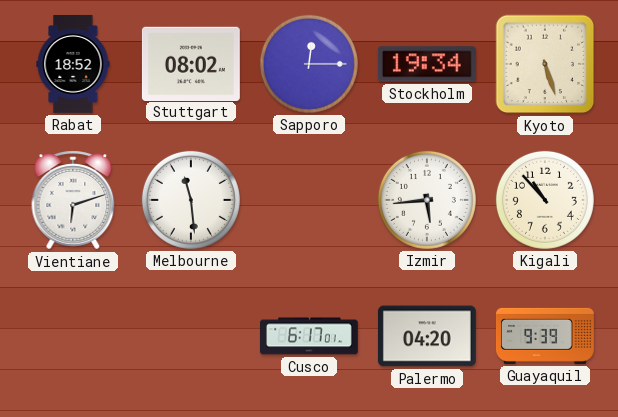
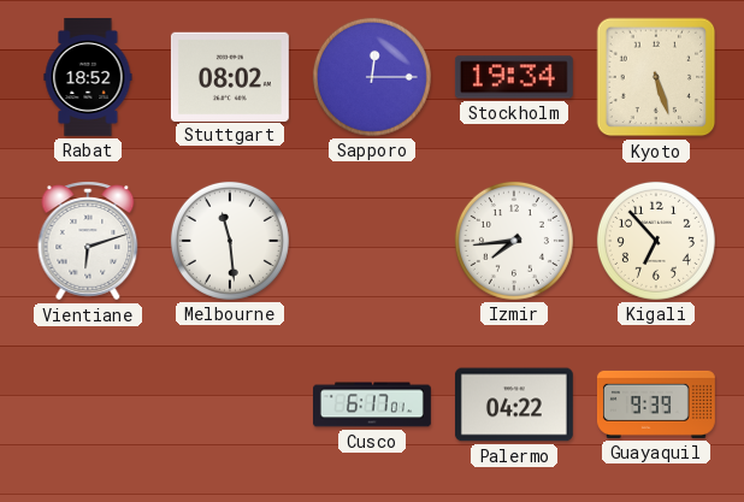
Izmir: 5:44 -> 7:44
Kigali: 10:53 -> 6:53
Palermo: 04:20 -> 04:22
